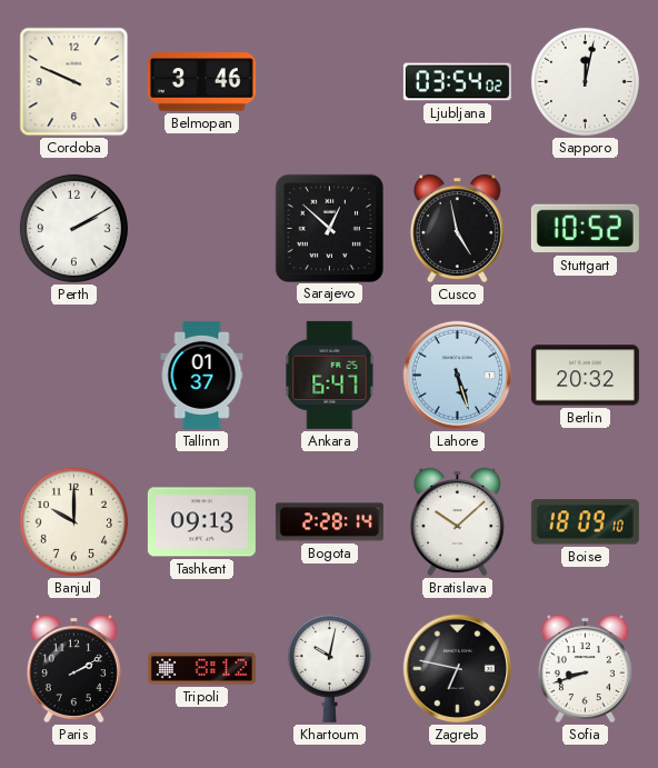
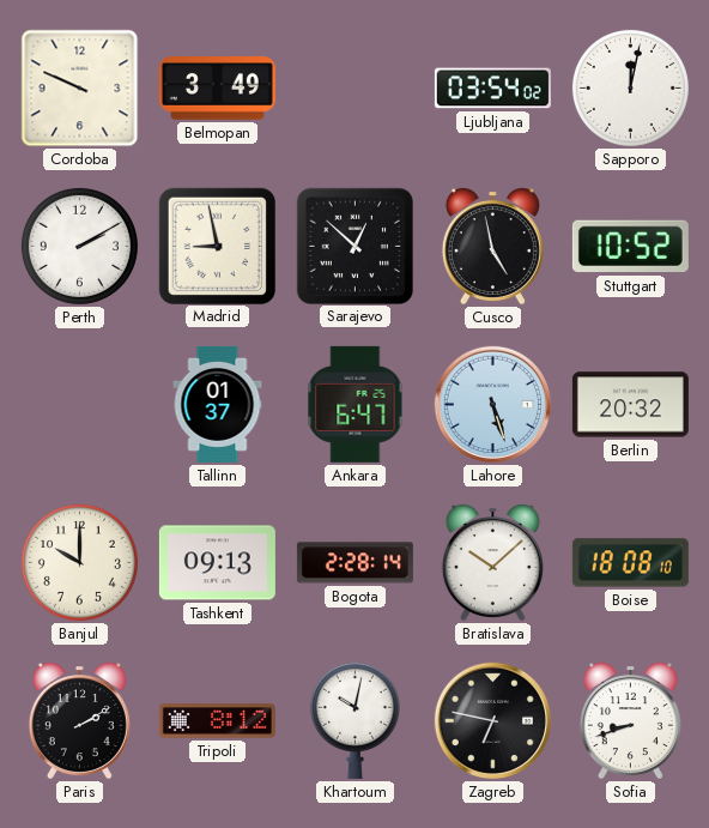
Belmopan: 3:46 -> 3:49
Madrid: none -> 8:58
Boise: 18:09 -> 18:08
